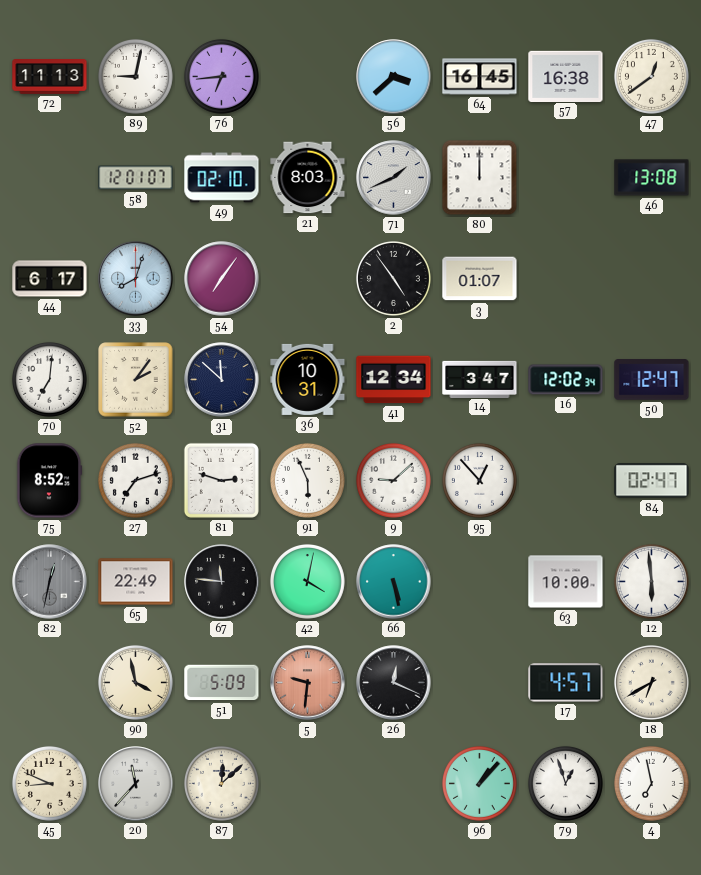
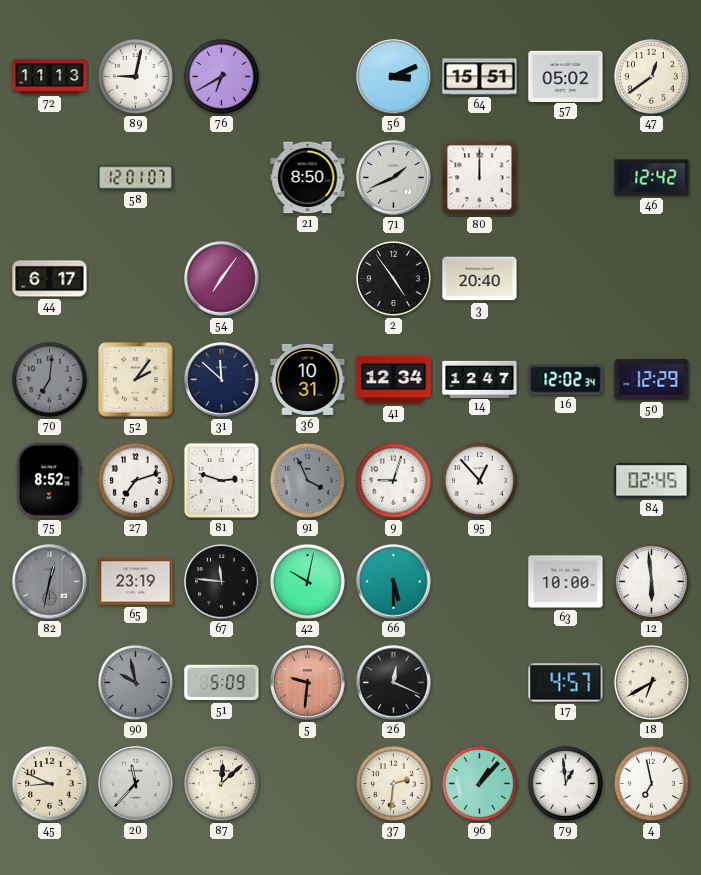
76: 6:44 -> 6:40
56: 3:38 -> 3:11
64: 16:45 -> 15:51
57: 16:38 -> 05:02
49: 02:10 -> none
21: 8:03 -> 8:50
46: 13:08 -> 12:42
33: 8:03 -> none
3: 01:07 -> 20:40
70 dial: white -> grey
14: 3:47 -> 12:47
50: 12:47 -> 12:29
91: 5:56 -> 3:56
91 dial: white -> grey
9: 9:08 -> 9:03
84: 02:47 -> 02:45
65: 22:49 -> 23:19
42: 4:02 -> 10:02
66: 5:28 -> 5:30
90: 3:58 -> 9:58
90 dial: cream -> grey
37: none -> 2:31
79: 12:57 -> 12:59
